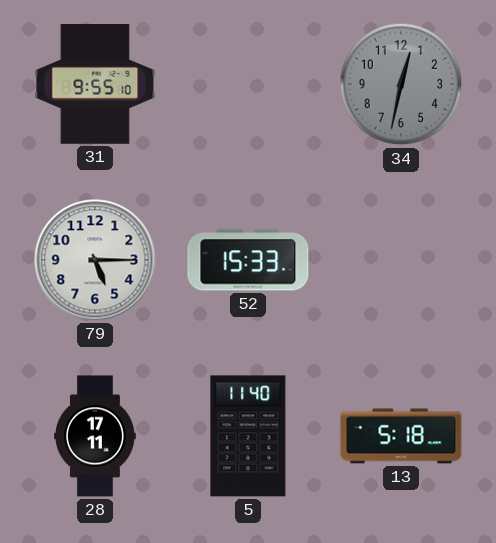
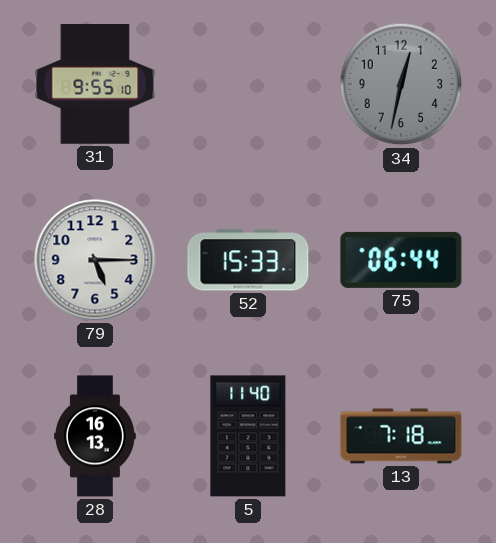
75: none -> 06:44
28: 17:11 -> 16:13
13: 5:18 -> 7:18
